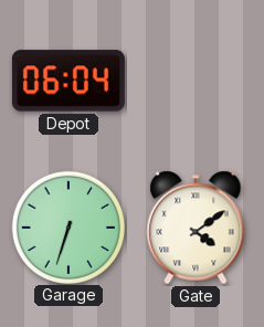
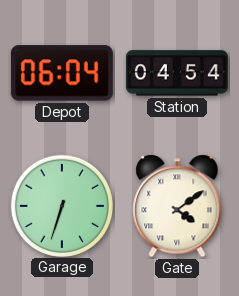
Station: none -> 04:54
